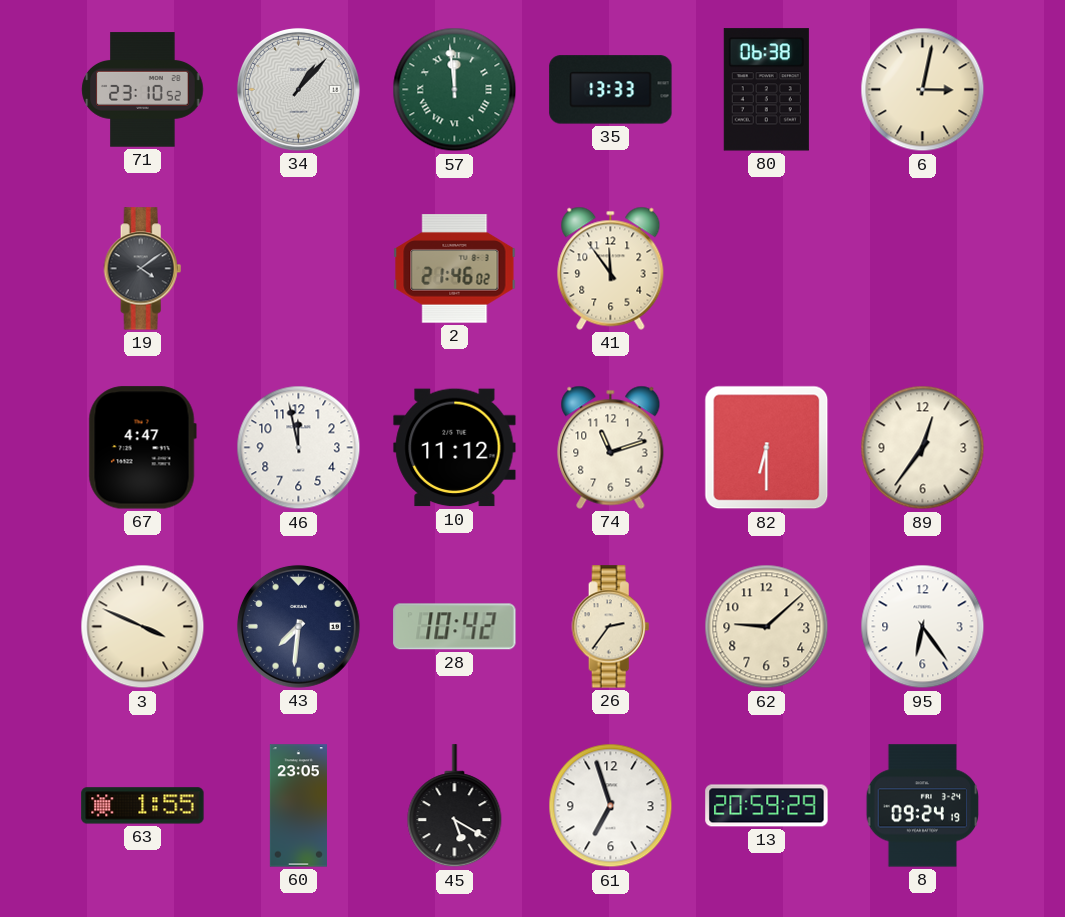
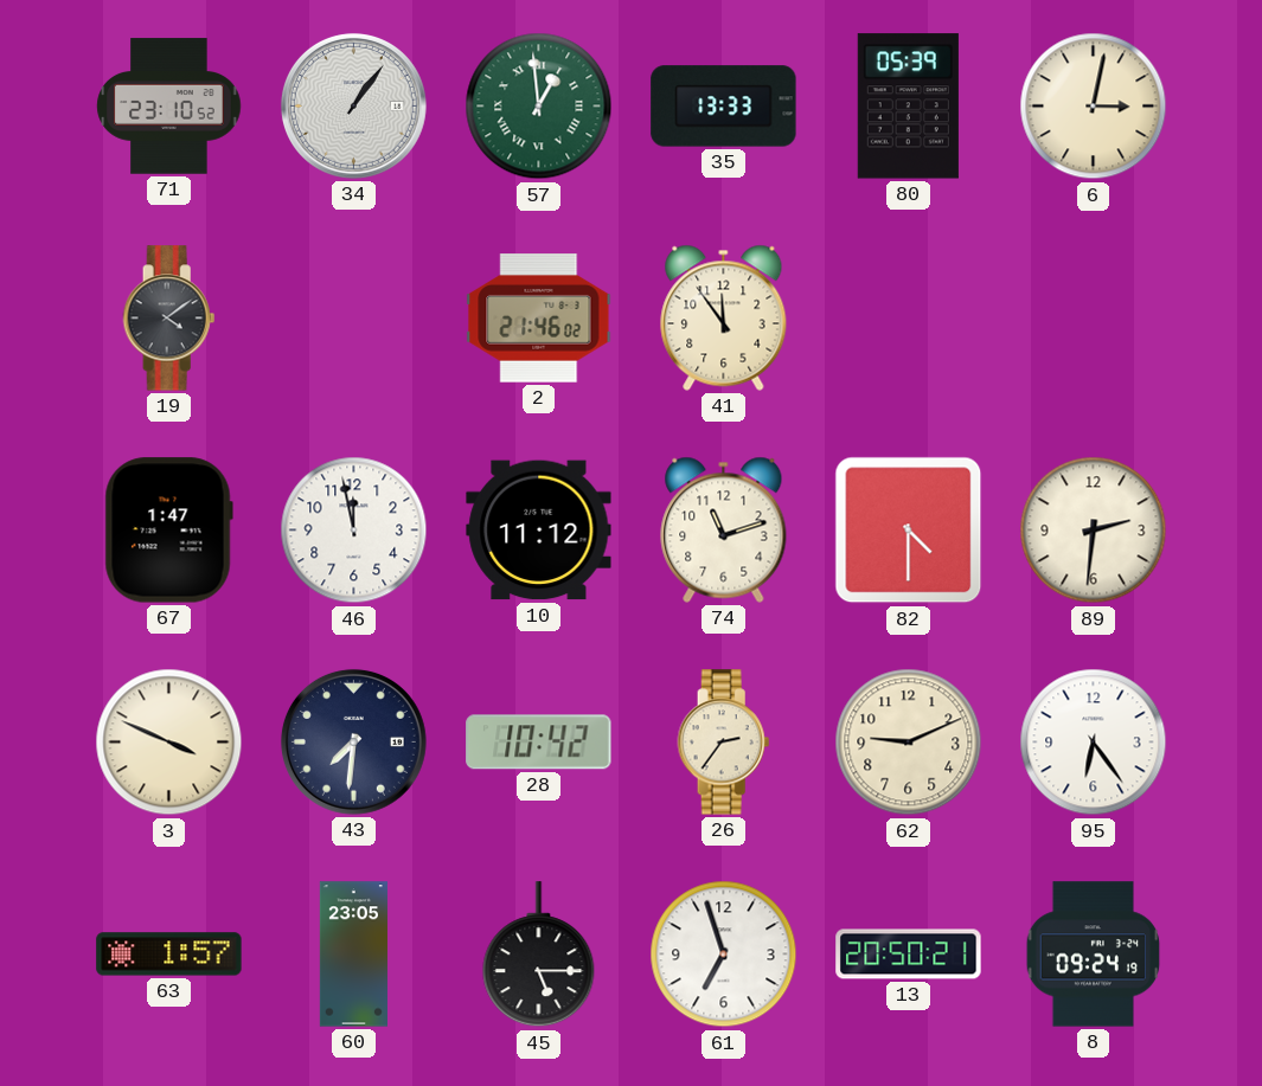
34: 1:07 -> 1:06
57: 11:59 -> 12:59
80: 06:38 -> 05:39
67: 4:47 -> 1:47
82: 6:30 -> 4:30
89: 12:36 -> 2:31
62: 9:08 -> 9:11
63: 1:55 -> 1:57
45: 5:20 -> 5:15
13: 20:59 -> 20:50
